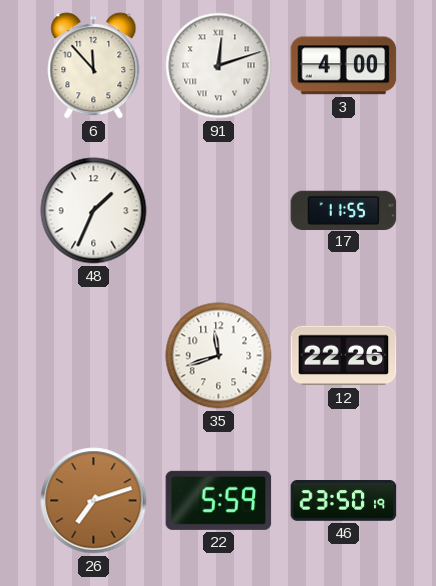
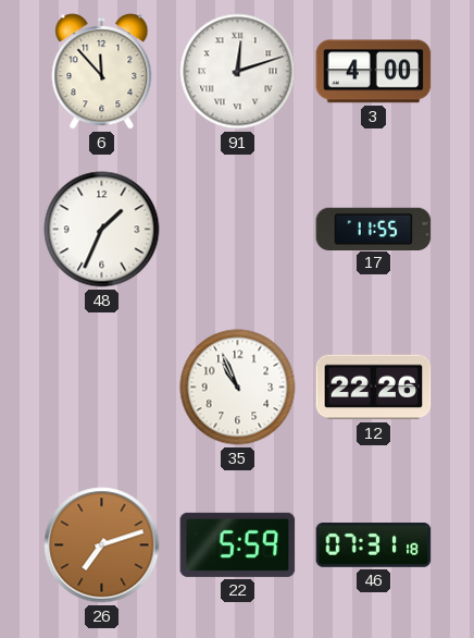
35: 11:42 -> 10:56
46: 23:50 -> 07:31
